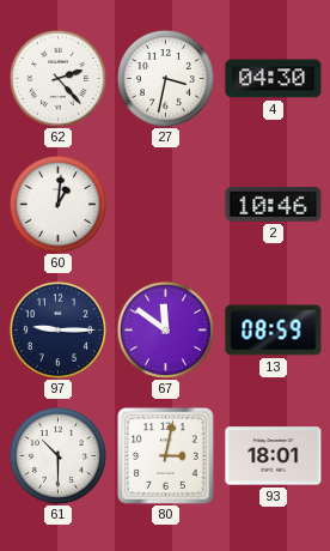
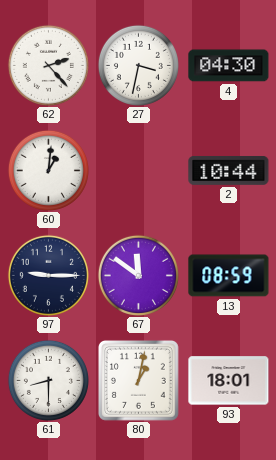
2: 10:46 -> 10:44
61: 10:30 -> 8:30
80: 3:02 -> 1:02
